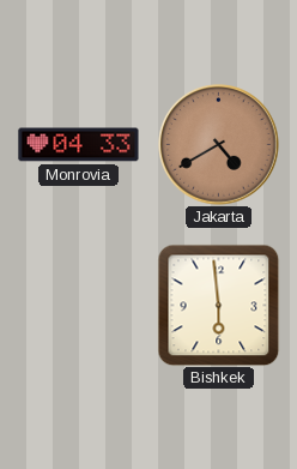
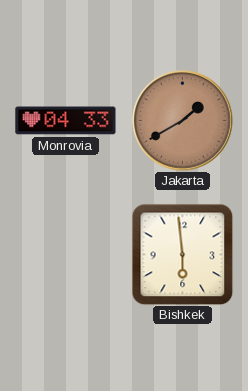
Jakarta: 4:40 -> 1:40
